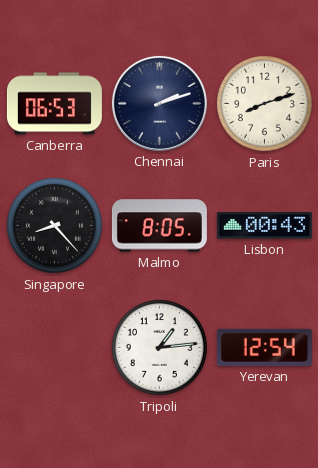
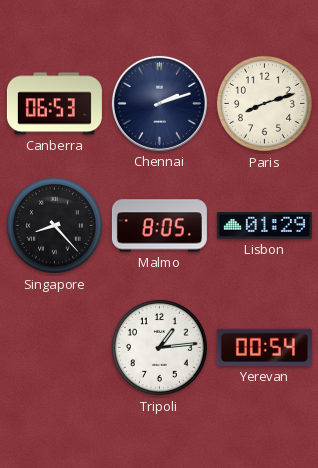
Lisbon: 00:43 -> 01:29
Yerevan: 12:54 -> 00:54
